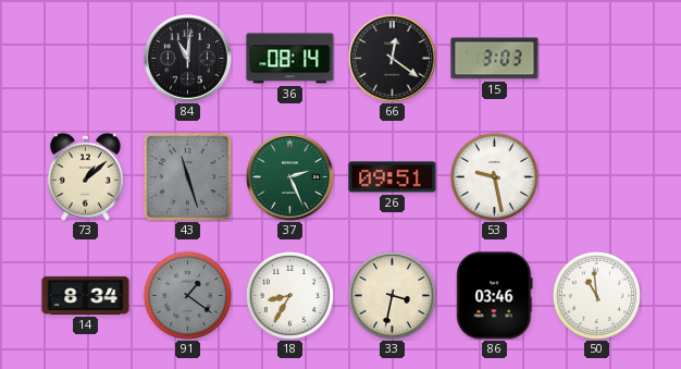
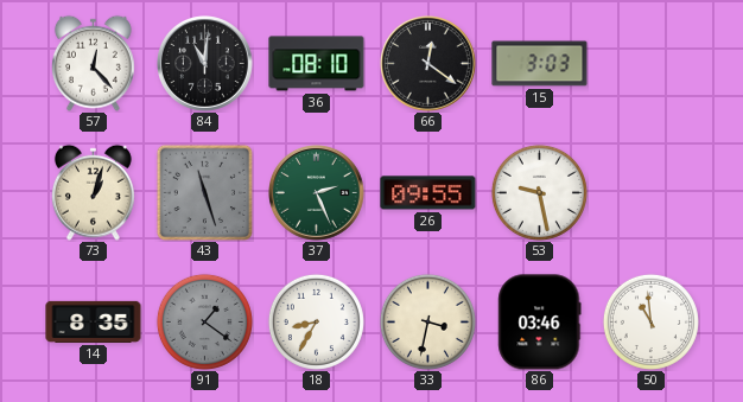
57: none -> 12:23
36: 08:14 -> 08:10
73: 1:08 -> 1:03
26: 09:51 -> 09:55
14: 8:34 -> 8:35
